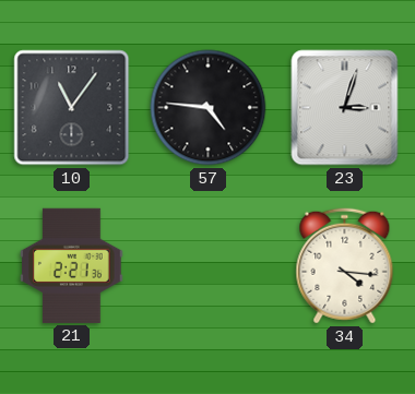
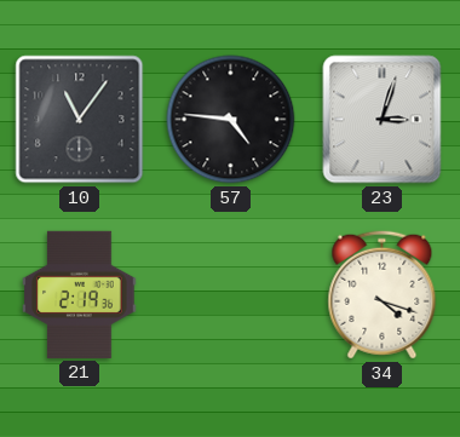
21: 2:21 -> 2:19
34: 4:16 -> 4:18
